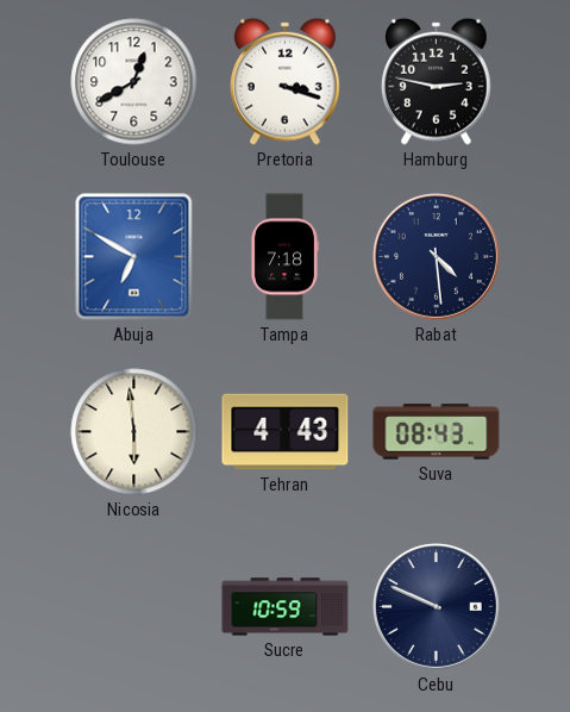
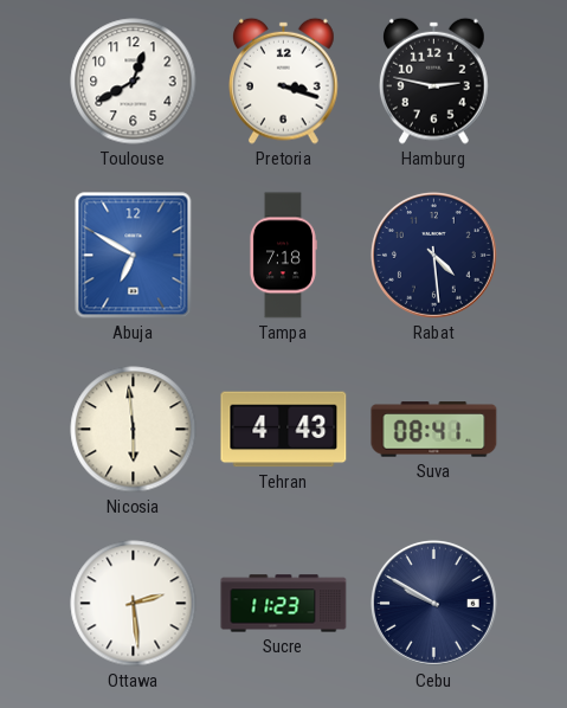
Suva: 08:43 -> 08:41
Ottawa: none -> 2:29
Sucre: 10:59 -> 11:23
Cebu: 9:49 -> 9:50
